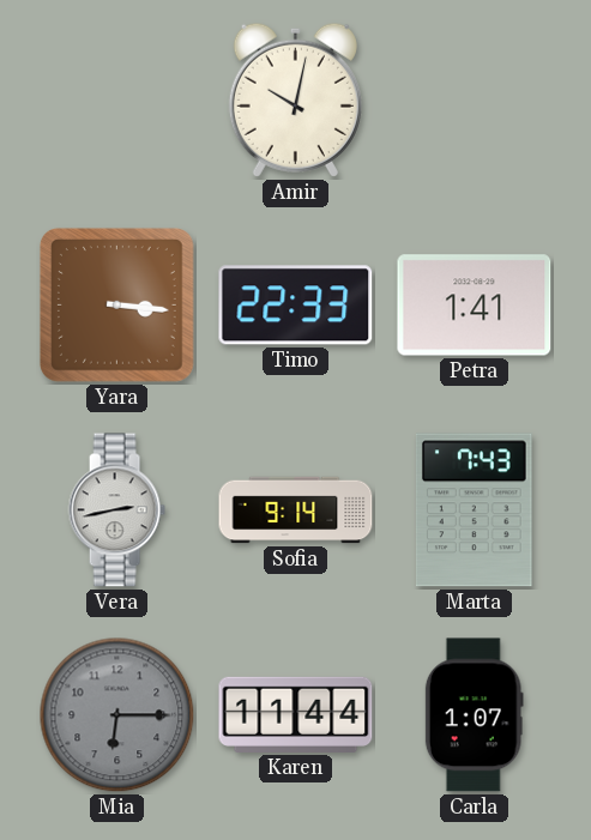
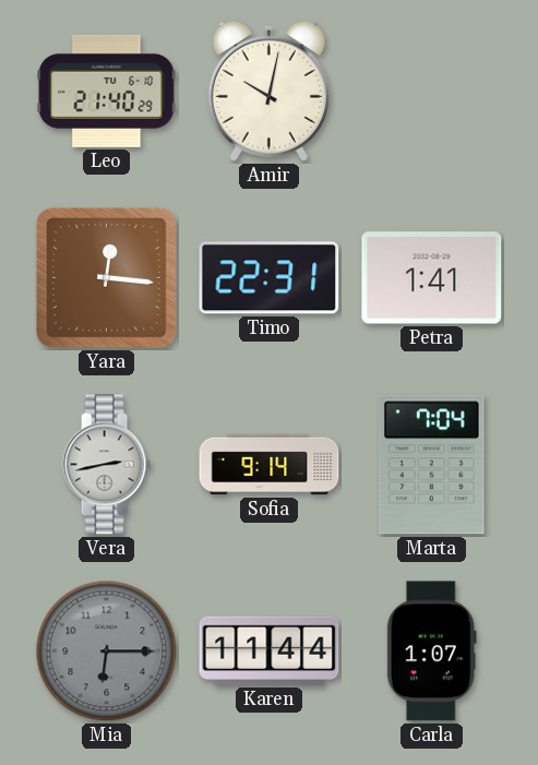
Leo: none -> 21:40
Yara: 3:16 -> 12:16
Timo: 22:33 -> 22:31
Marta: 7:43 -> 7:04
